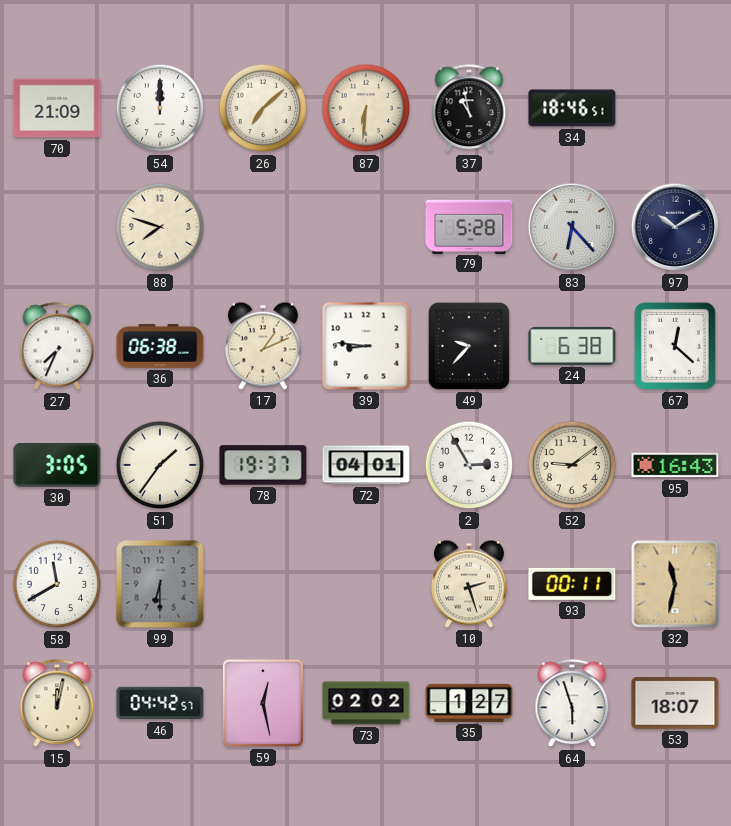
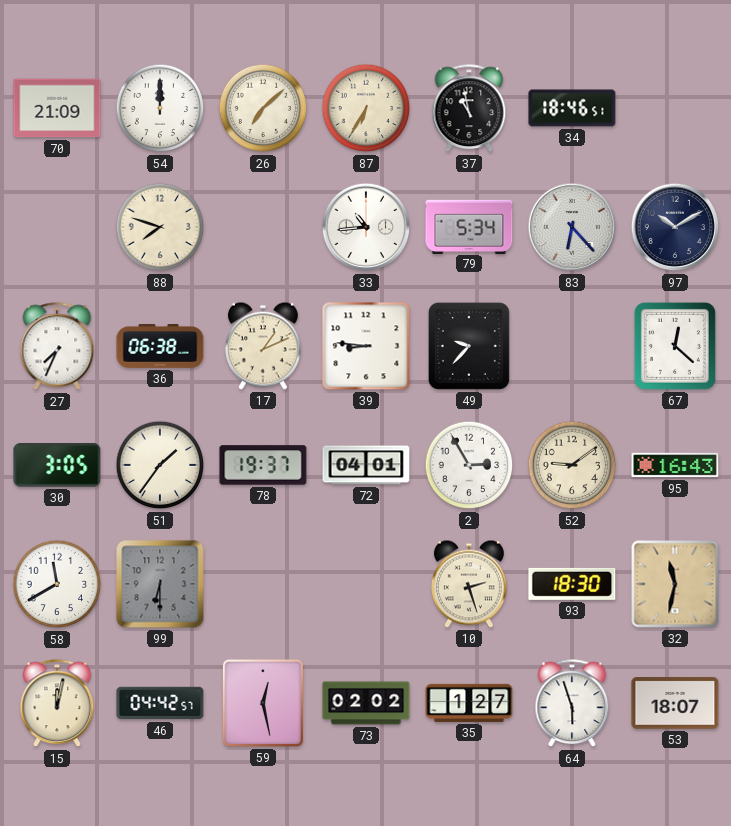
87: 6:31 -> 6:35
33: none -> 10:44
79: 5:28 -> 5:34
24: 6:38 -> none
93: 00:11 -> 18:30
